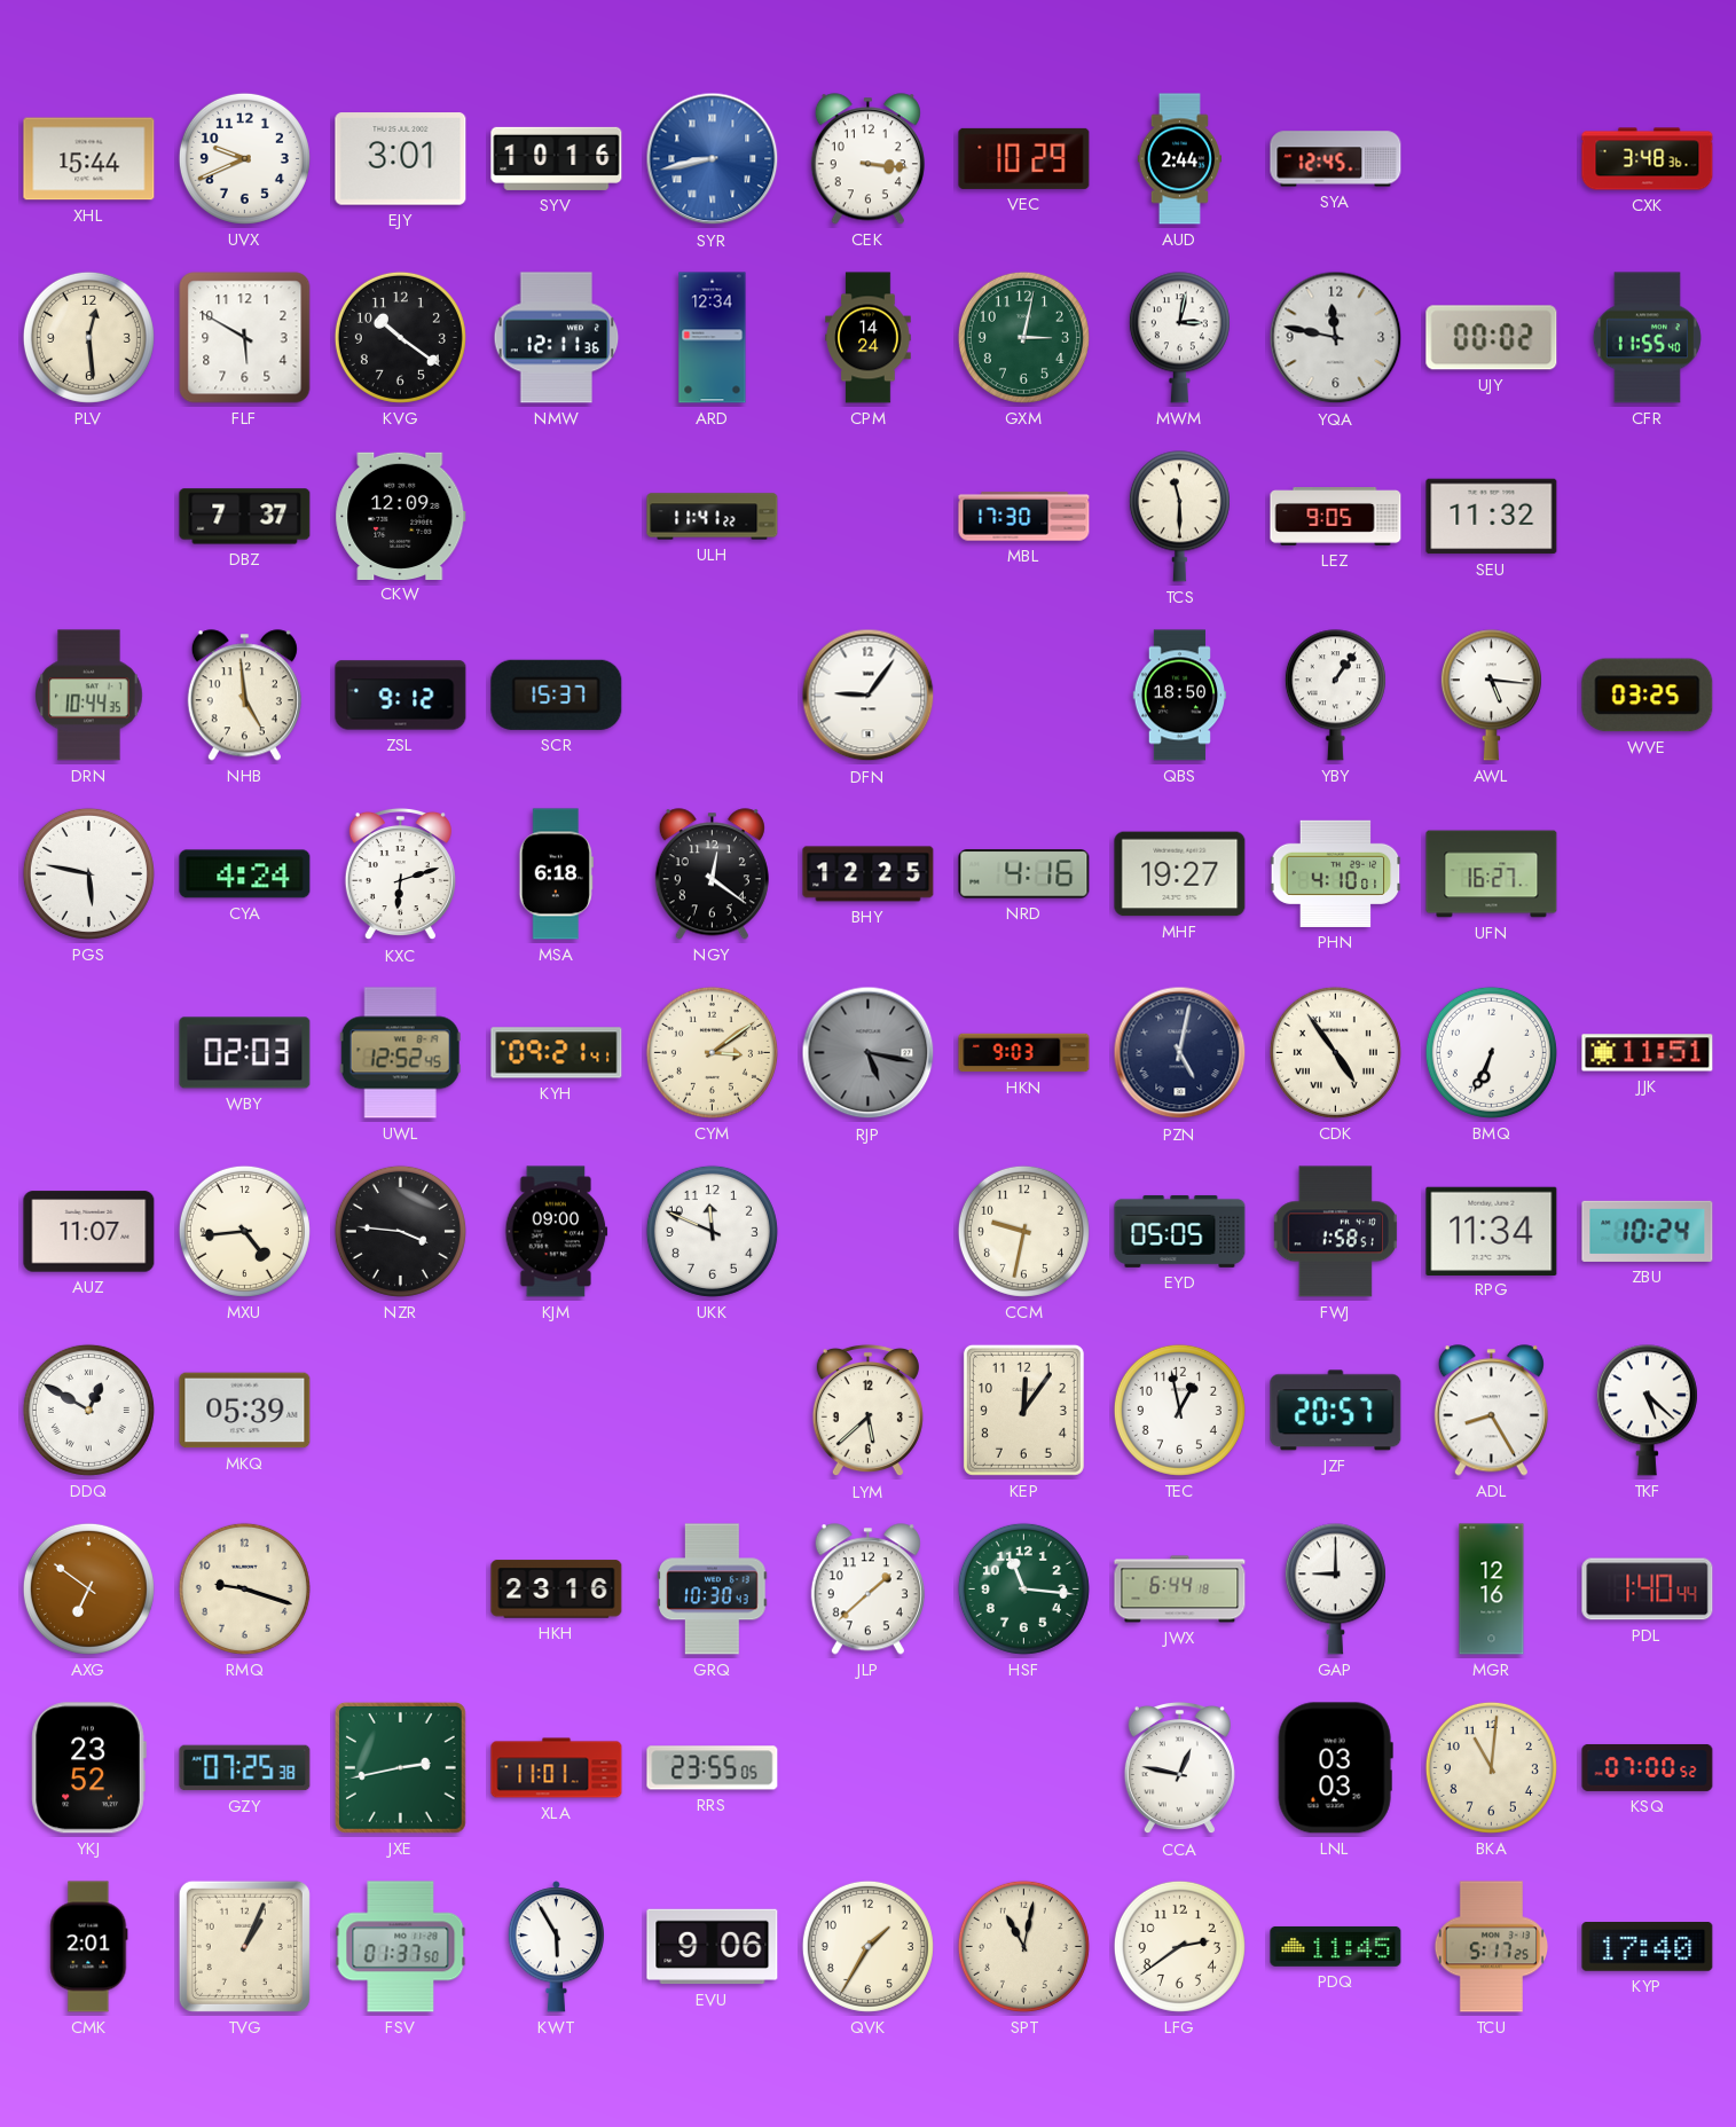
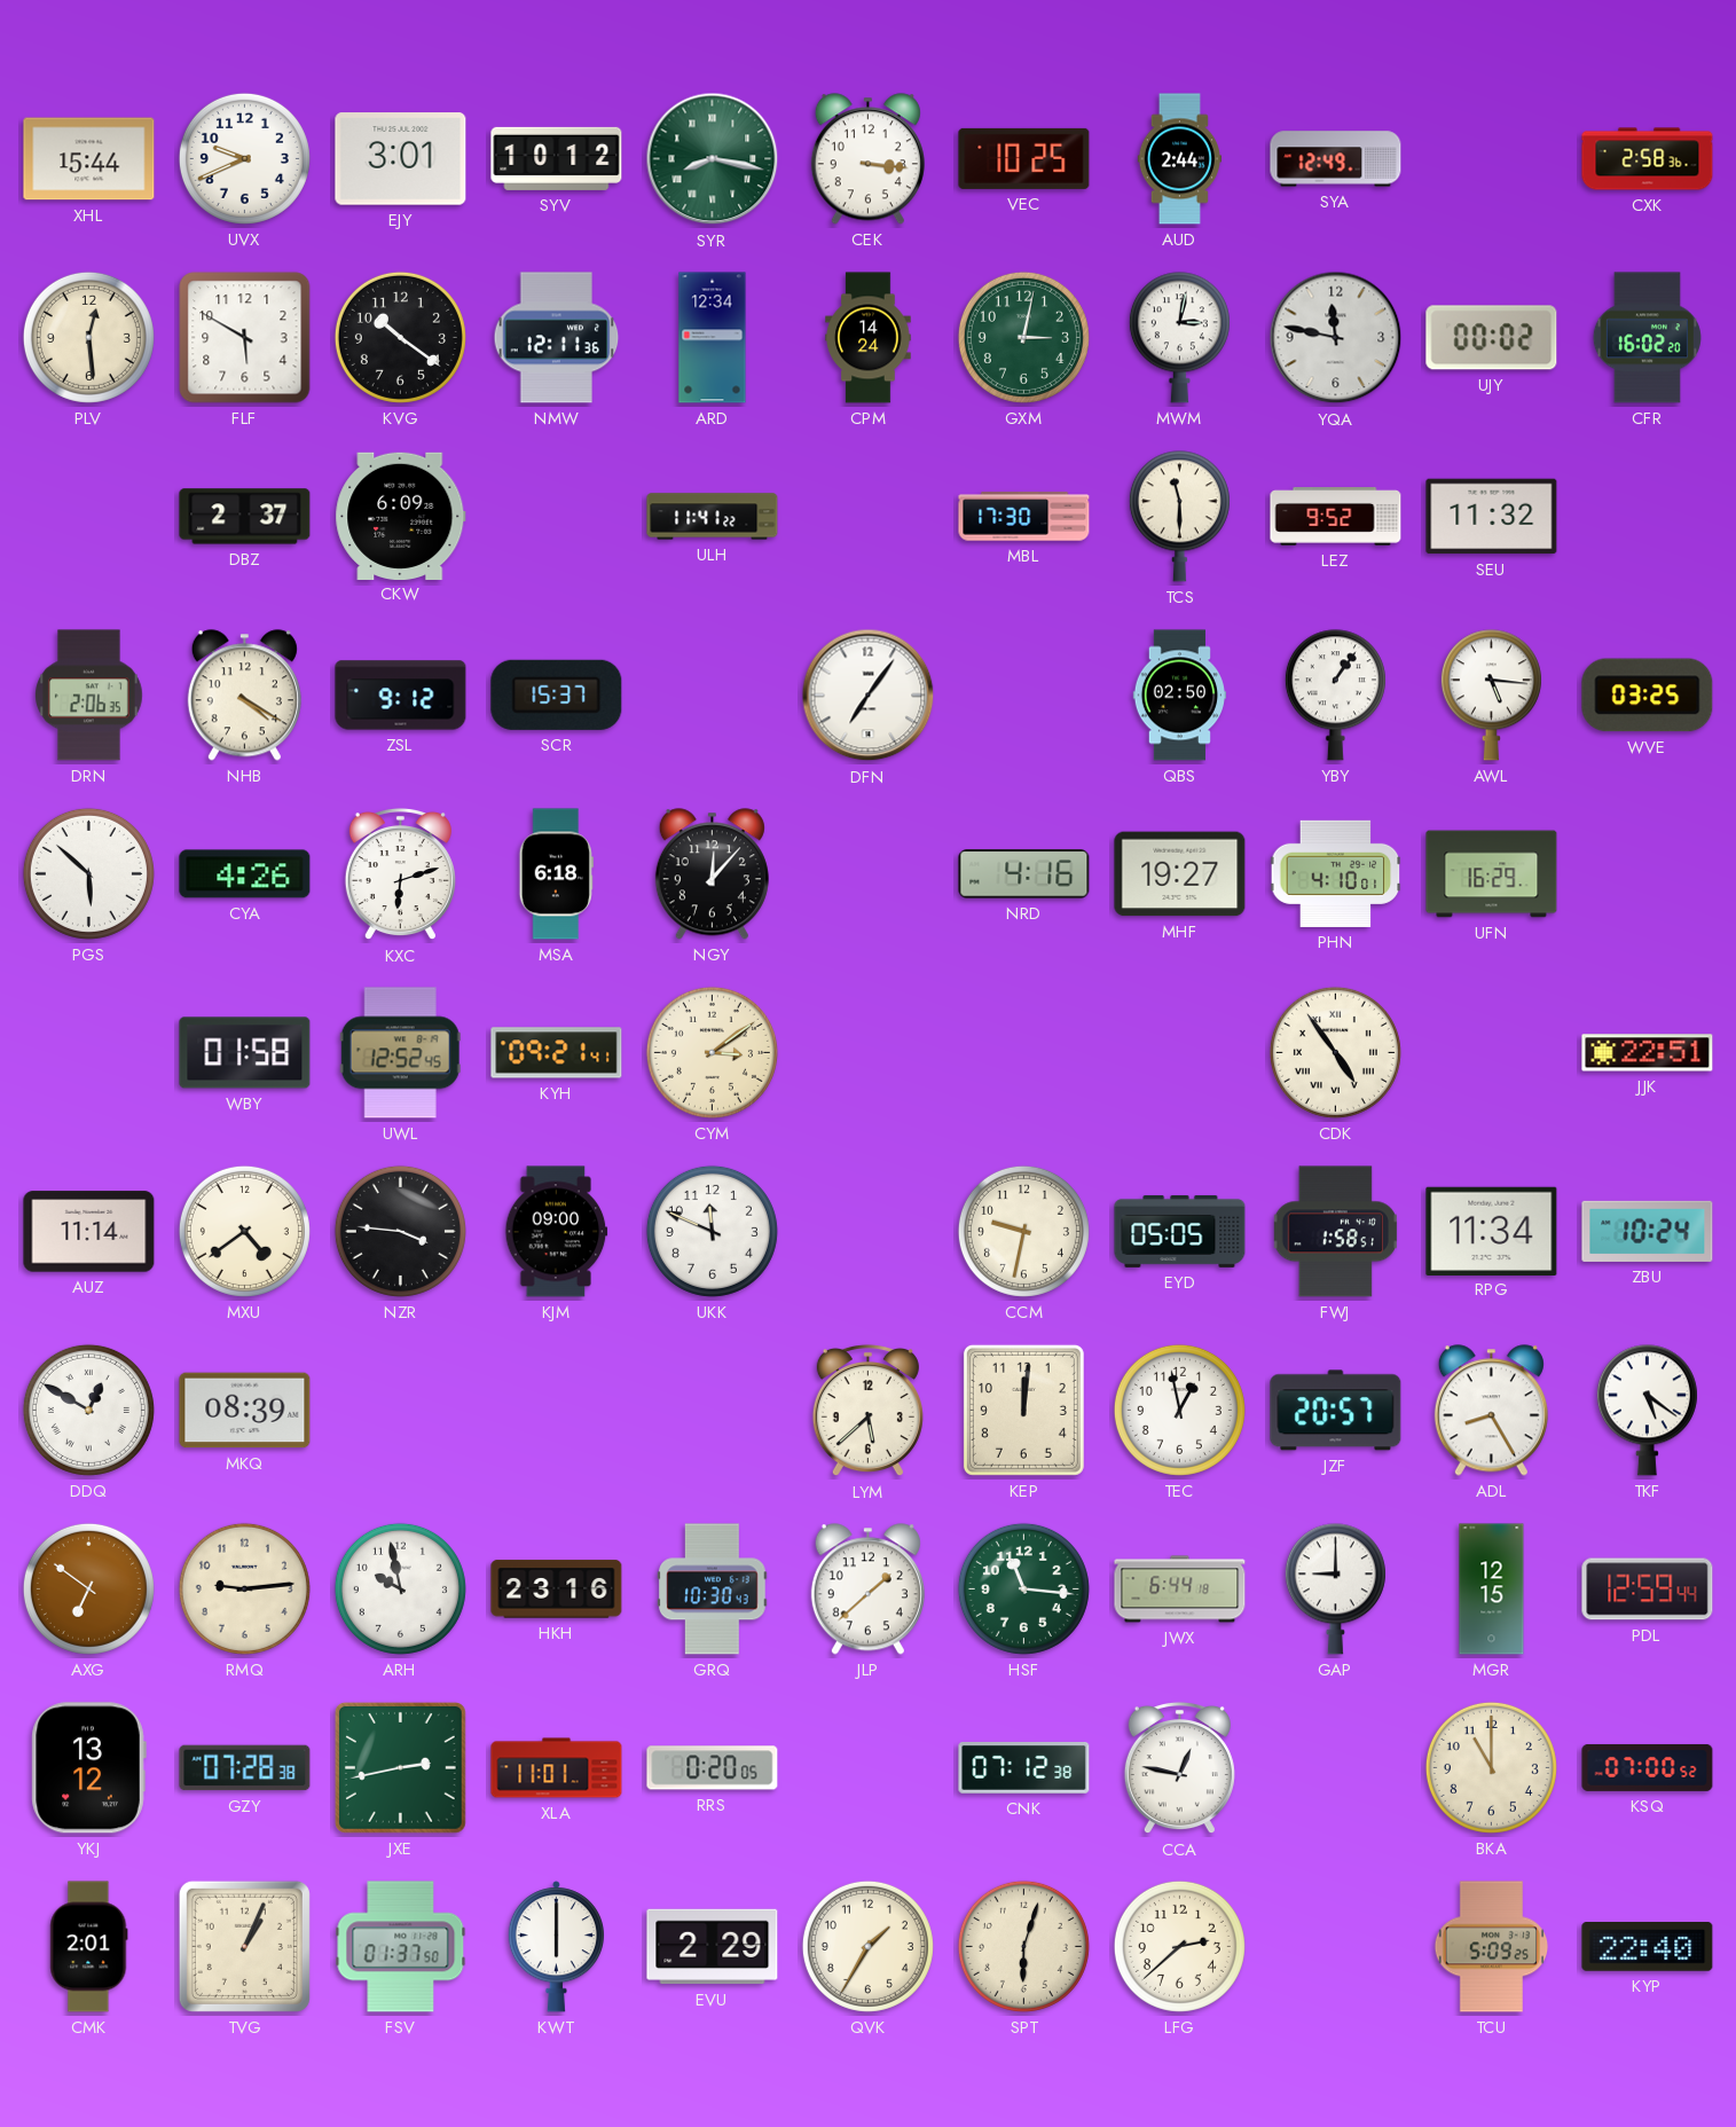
SYV: 10:16 -> 10:12
SYR: 8:43 -> 8:17
SYR dial: blue -> green
VEC: 10:29 -> 10:25
SYA: 12:45 -> 12:49
CXK: 3:48 -> 2:58
CFR: 11:55 -> 16:02
DBZ: 7:37 -> 2:37
CKW: 12:09 -> 6:09
LEZ: 9:05 -> 9:52
DRN: 10:44 -> 2:06
NHB: 4:59 -> 4:20
DFN: 9:06 -> 7:06
QBS: 18:50 -> 02:50
PGS: 5:47 -> 5:52
CYA: 4:24 -> 4:26
NGY: 12:21 -> 12:07
BHY: 12:25 -> none
UFN: 16:27 -> 16:29
WBY: 02:03 -> 01:58
RJP: 5:17 -> none
HKN: 9:03 -> none
PZN: 5:02 -> none
BMQ: 6:34 -> none
JJK: 11:51 -> 22:51
AUZ: 11:07 -> 11:14
MXU: 4:44 -> 4:39
MKQ: 05:39 -> 08:39
KEP: 12:06 -> 12:01
TKF: 5:22 -> 5:21
RMQ: 9:18 -> 9:14
ARH: none -> 9:58
MGR: 12:16 -> 12:15
PDL: 1:40 -> 12:59
YKJ: 23:52 -> 13:12
GZY: 07:25 -> 07:28
RRS: 23:55 -> 0:20
CNK: none -> 07:12
LNL: 03:03 -> none
BKA: 11:01 -> 11:00
KWT: 5:55 -> 6:00
EVU: 9:06 -> 2:29
SPT: 11:02 -> 6:03
LFG: 2:39 -> 2:38
PDQ: 11:45 -> none
TCU: 5:17 -> 5:09
KYP: 17:40 -> 22:40
